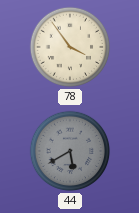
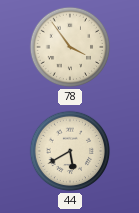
44 dial: grey -> cream
